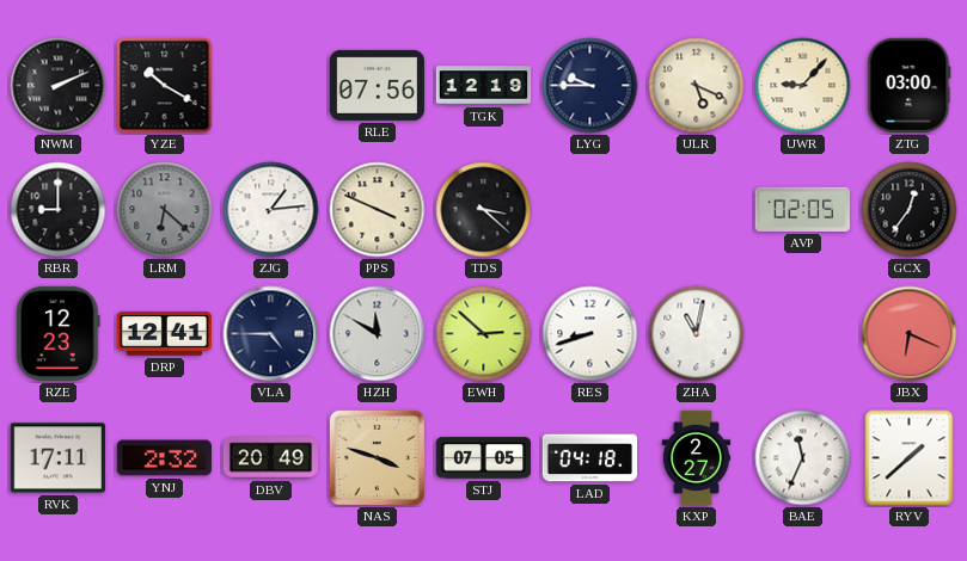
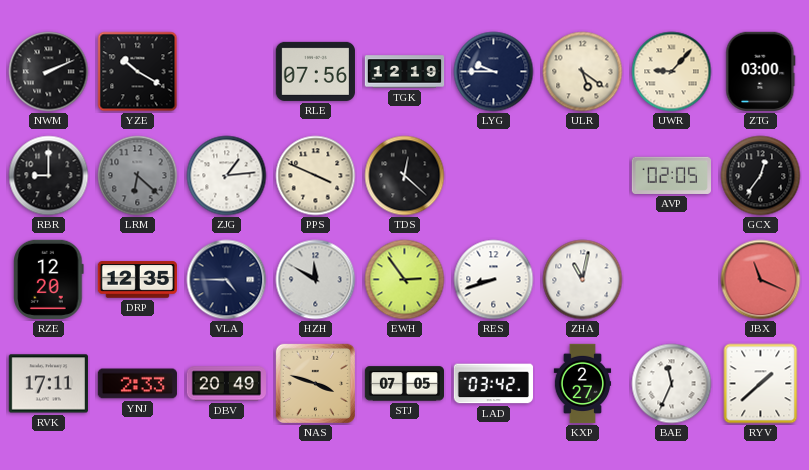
ULR: 5:19 -> 5:21
TDS: 3:22 -> 12:22
RZE: 12:23 -> 12:20
DRP: 12:41 -> 12:35
EWH: 2:52 -> 2:54
JBX: 6:19 -> 11:19
YNJ: 2:32 -> 2:33
LAD: 04:18 -> 03:42
